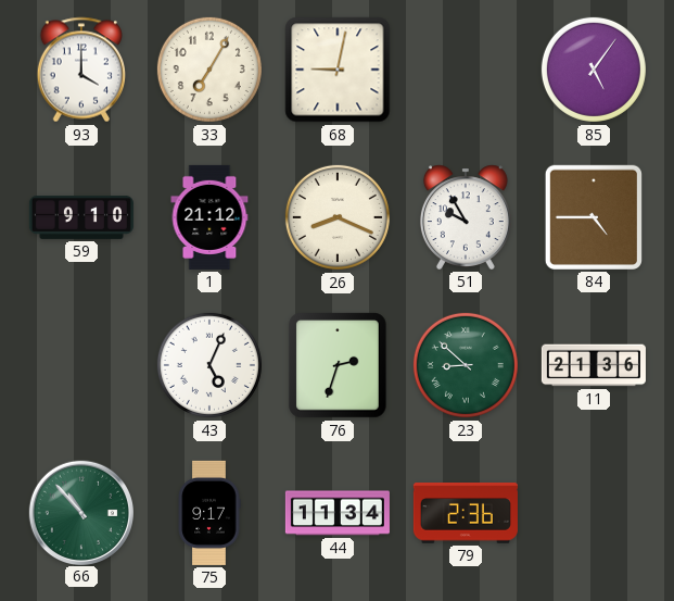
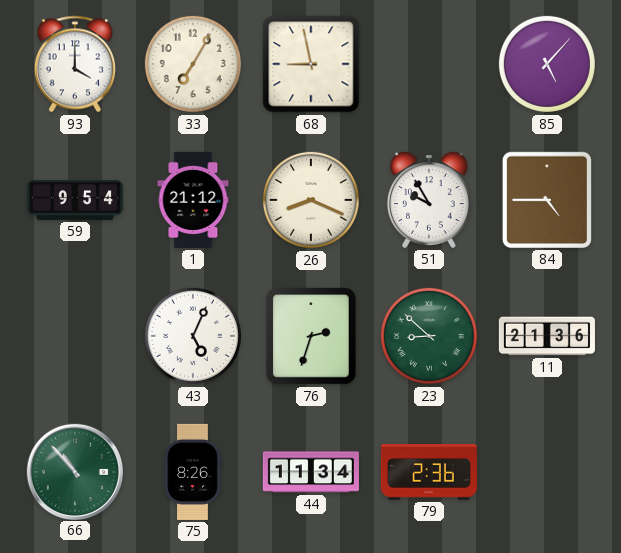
68: 9:02 -> 8:58
85: 5:06 -> 5:07
59: 9:10 -> 9:54
75: 9:17 -> 8:26
